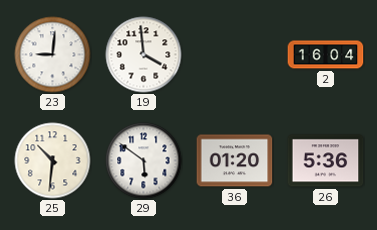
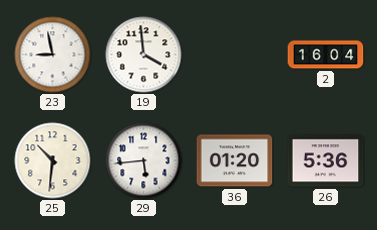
23: 9:01 -> 8:58
29: 5:51 -> 5:44
